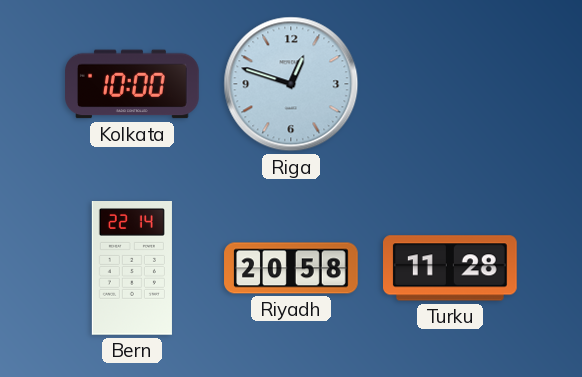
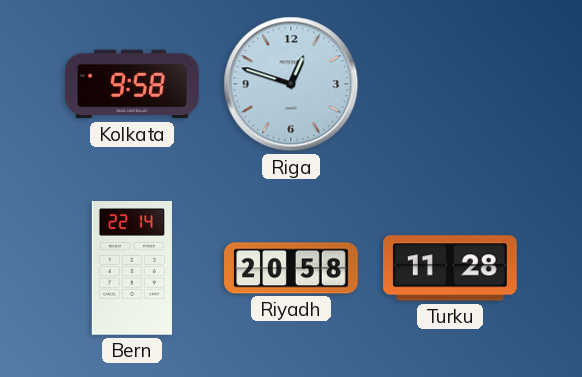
Kolkata: 10:00 -> 9:58
